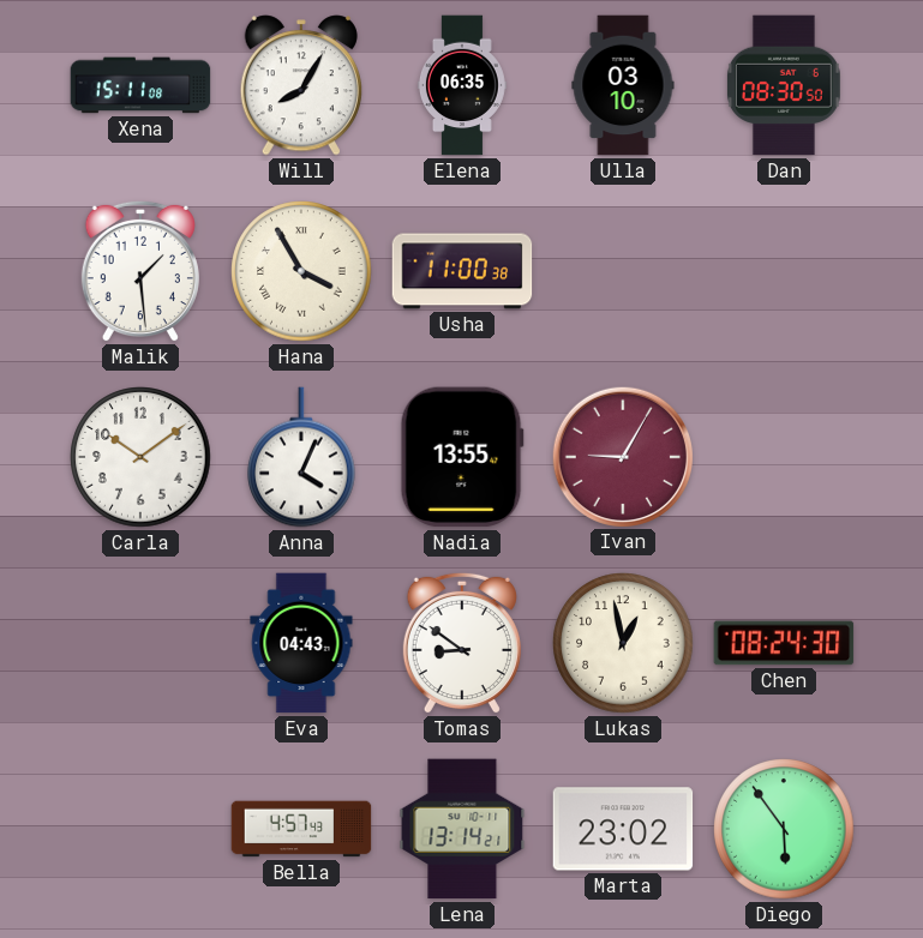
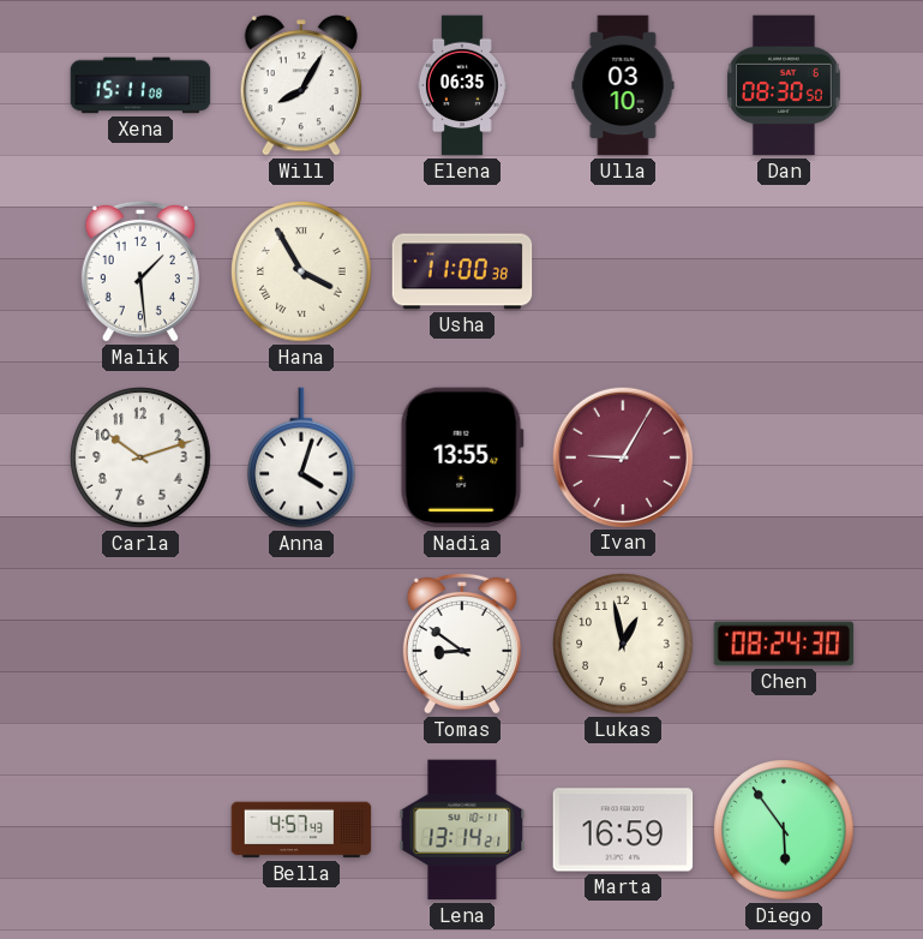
Carla: 10:09 -> 10:12
Anna: 4:04 -> 4:03
Eva: 04:43 -> none
Marta: 23:02 -> 16:59
